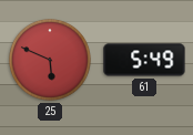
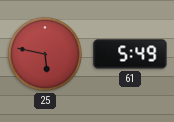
25: 5:49 -> 5:47
